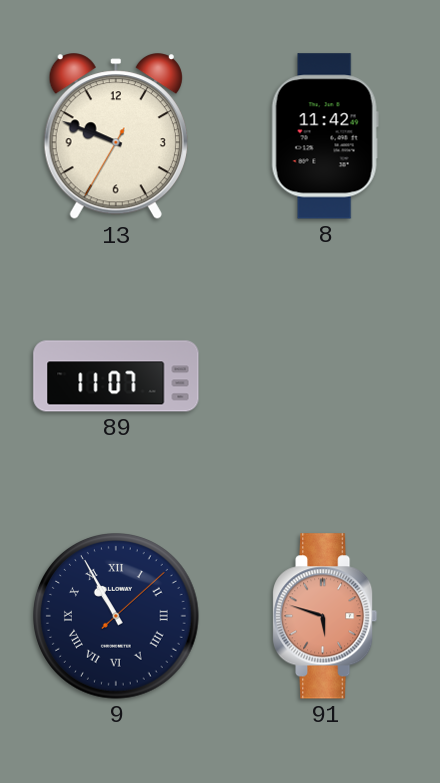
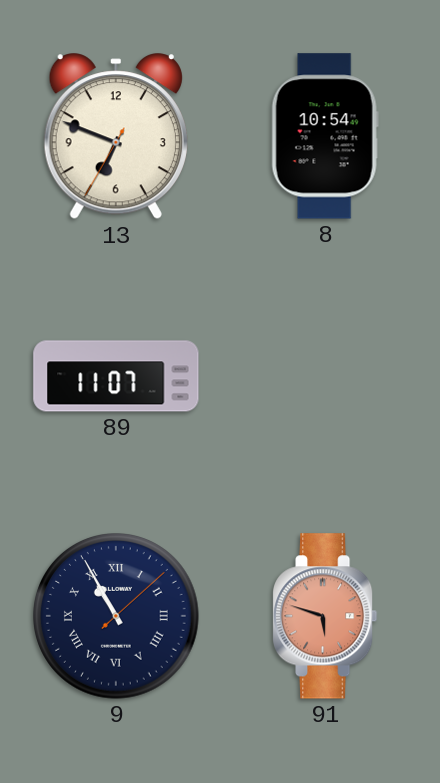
13: 9:48 -> 6:48
8: 11:42 -> 10:54
